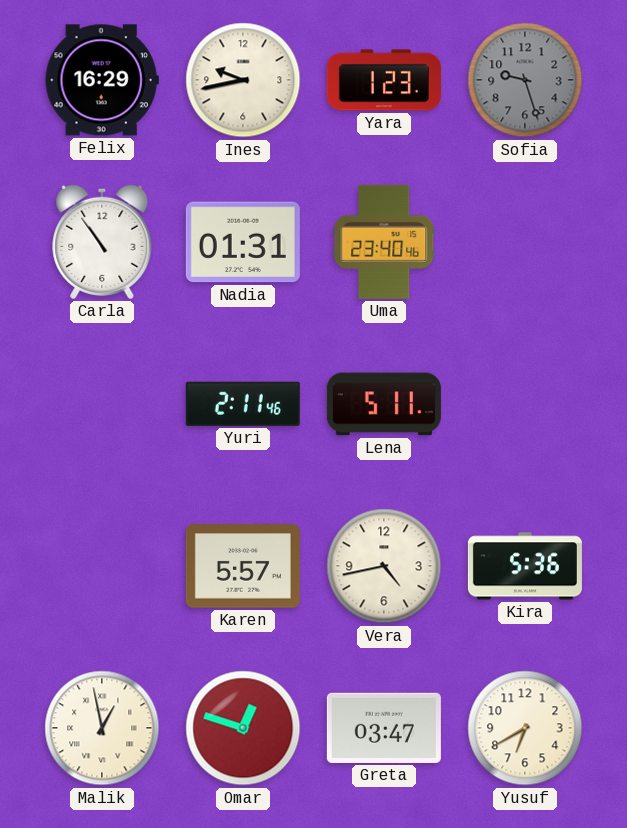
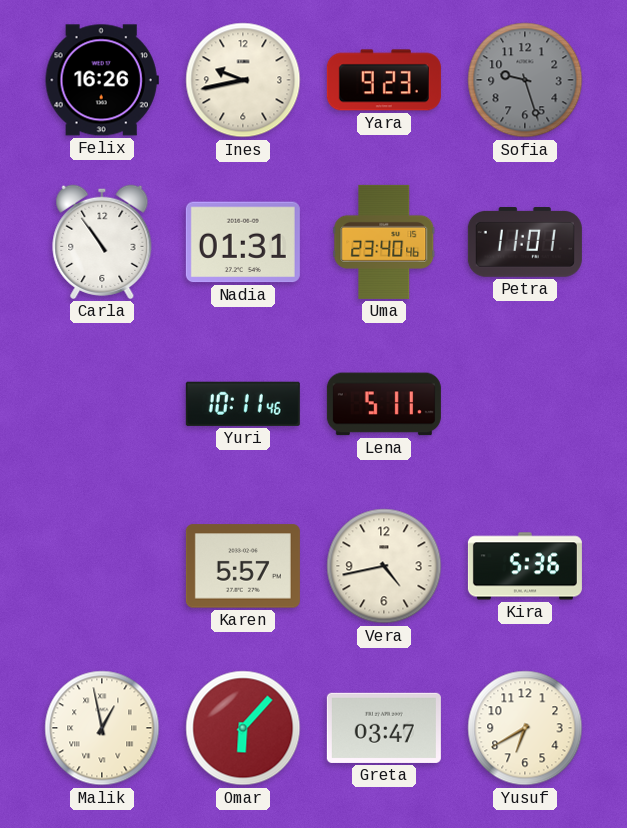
Felix: 16:29 -> 16:26
Yara: 1:23 -> 9:23
Petra: none -> 11:01
Yuri: 2:11 -> 10:11
Omar: 12:48 -> 6:07
